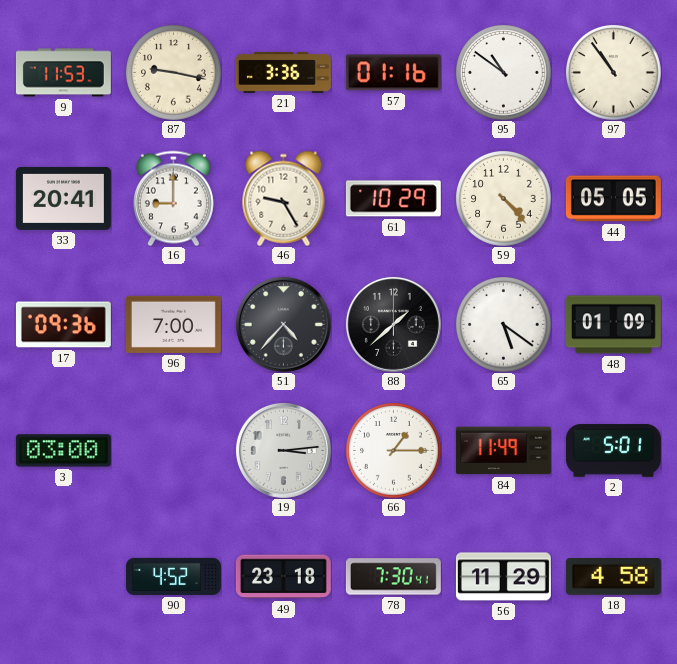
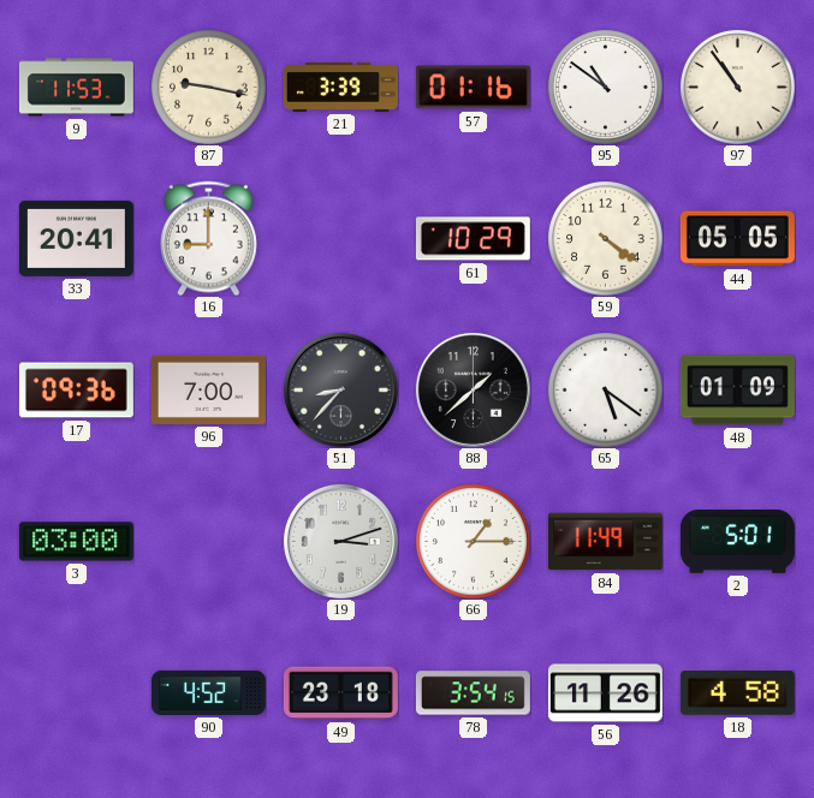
21: 3:36 -> 3:39
46: 9:25 -> none
59: 4:23 -> 4:21
51: 4:37 -> 8:37
19: 3:14 -> 3:12
78: 7:30 -> 3:54
56: 11:29 -> 11:26
